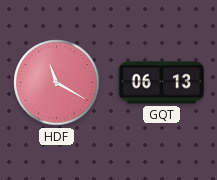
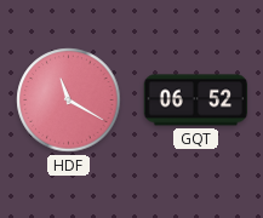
GQT: 06:13 -> 06:52
